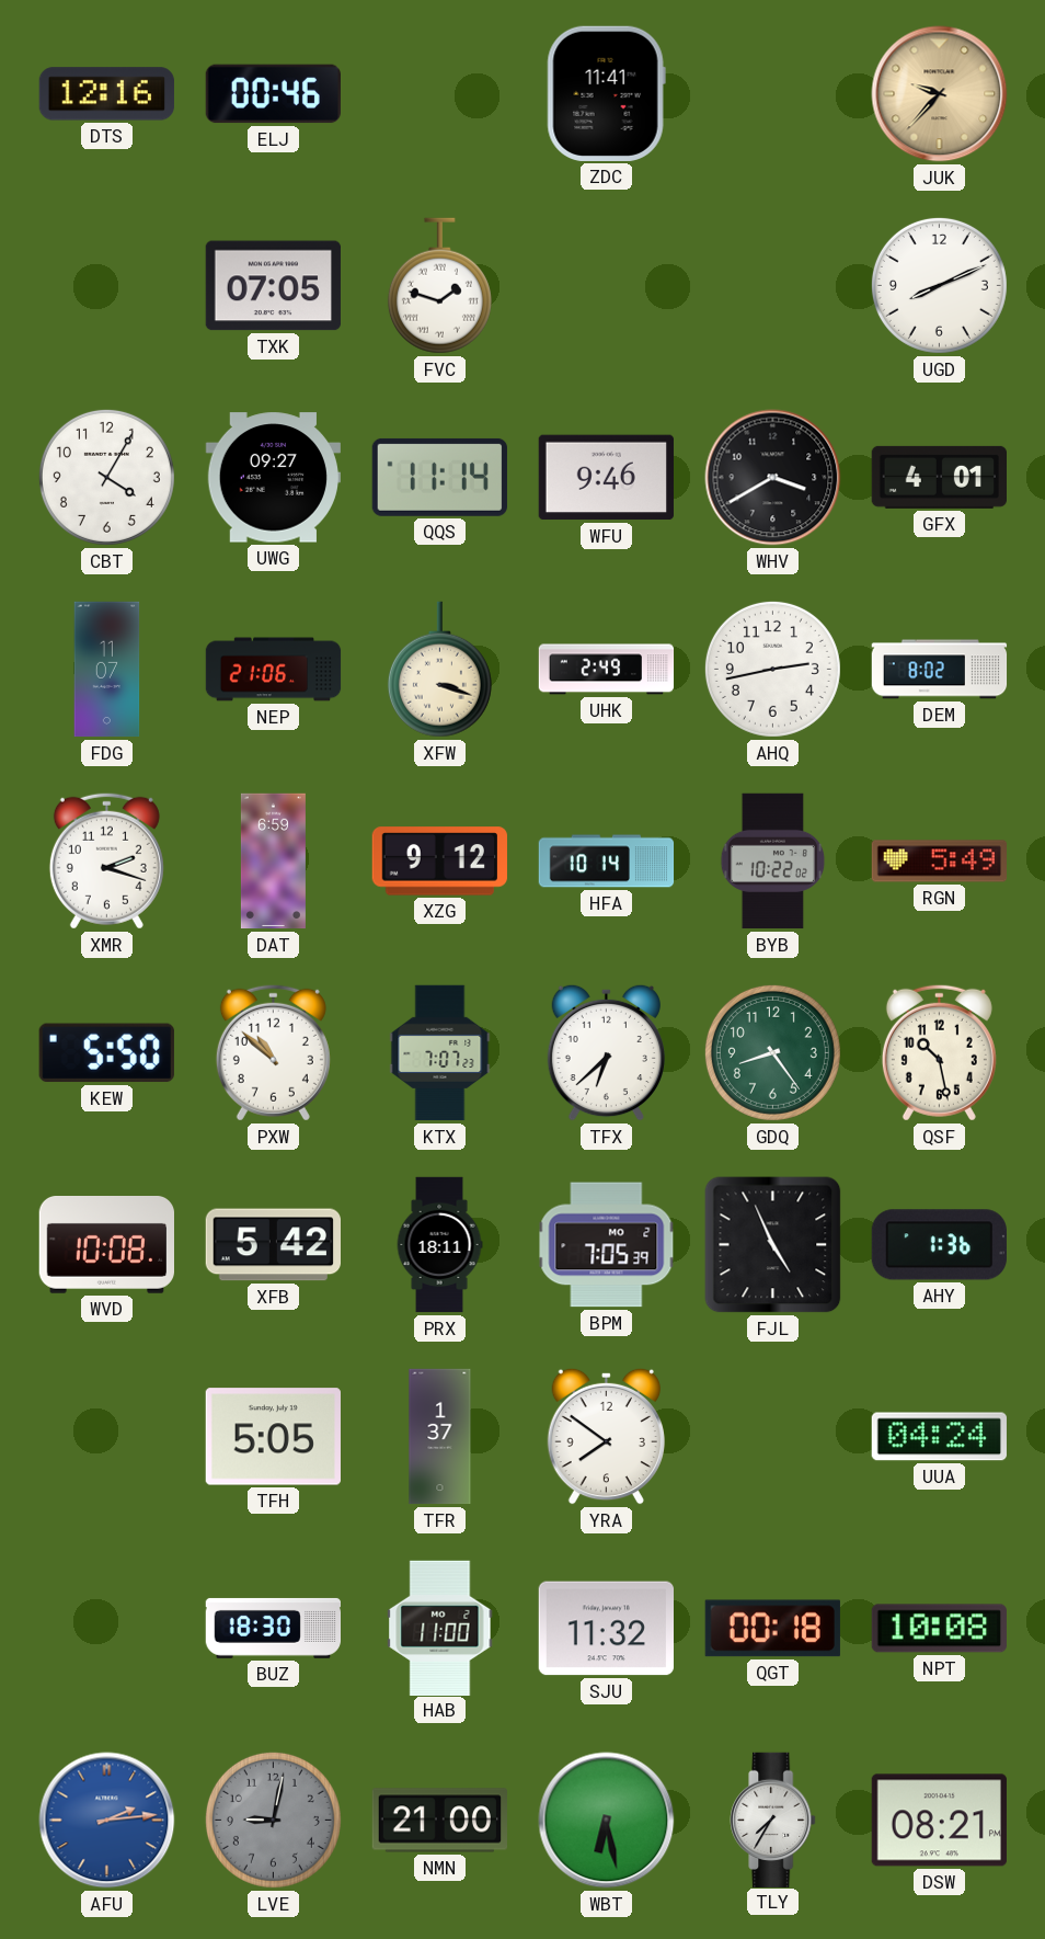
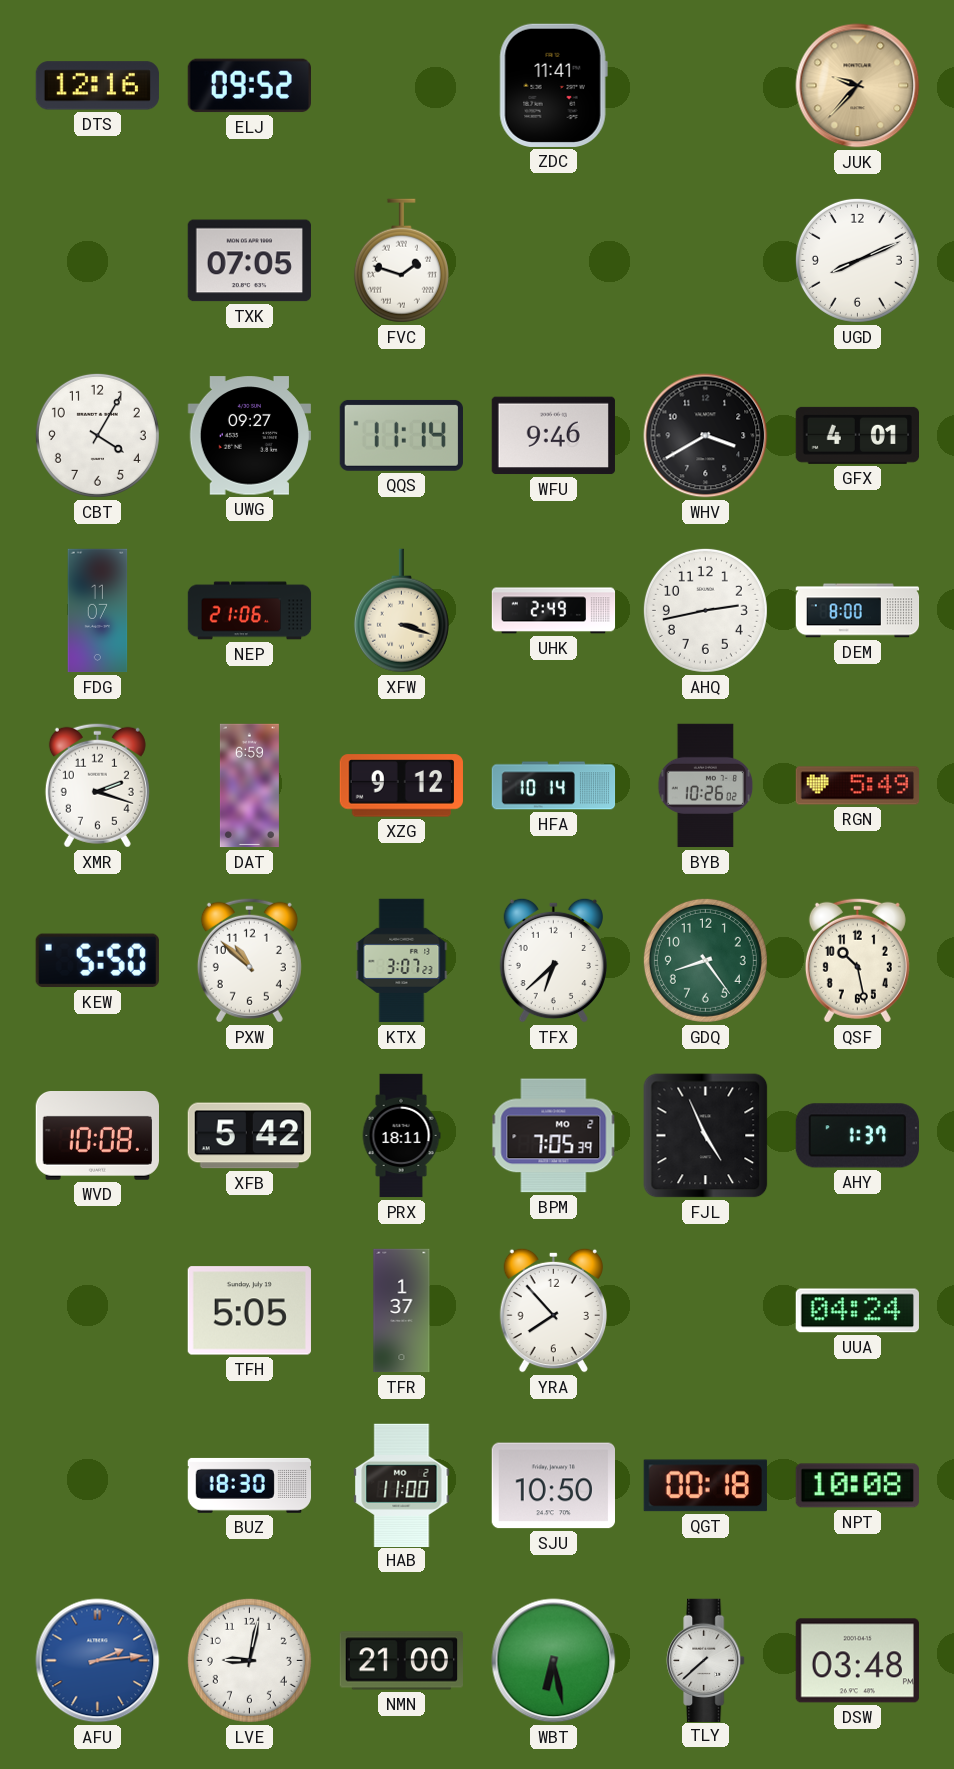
ELJ: 00:46 -> 09:52
DEM: 8:02 -> 8:00
BYB: 10:22 -> 10:26
KTX: 7:07 -> 3:07
AHY: 1:36 -> 1:37
YRA: 7:51 -> 7:53
SJU: 11:32 -> 10:50
LVE dial: grey -> white
TLY: 7:35 -> 7:38
DSW: 08:21 -> 03:48
